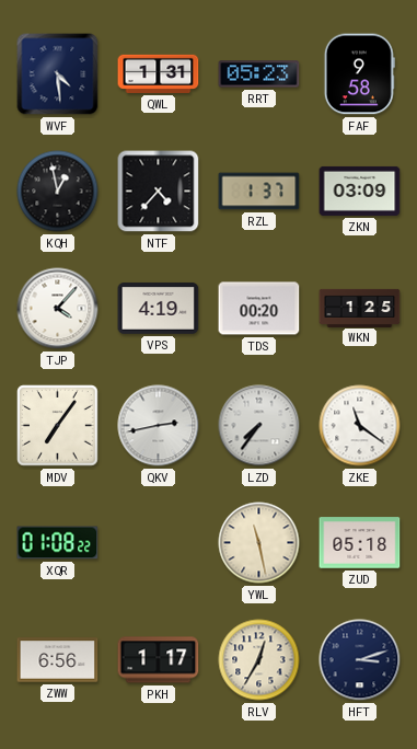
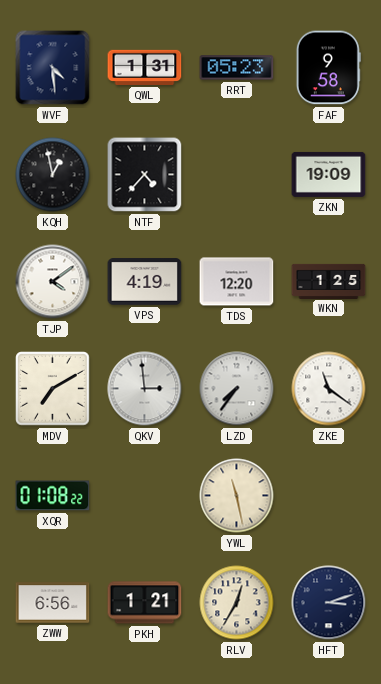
RZL: 1:37 -> none
ZKN: 03:09 -> 19:09
TJP: 4:07 -> 4:09
TDS: 00:20 -> 12:20
MDV: 7:06 -> 7:10
QKV: 2:43 -> 2:59
ZUD: 05:18 -> none
PKH: 1:17 -> 1:21
